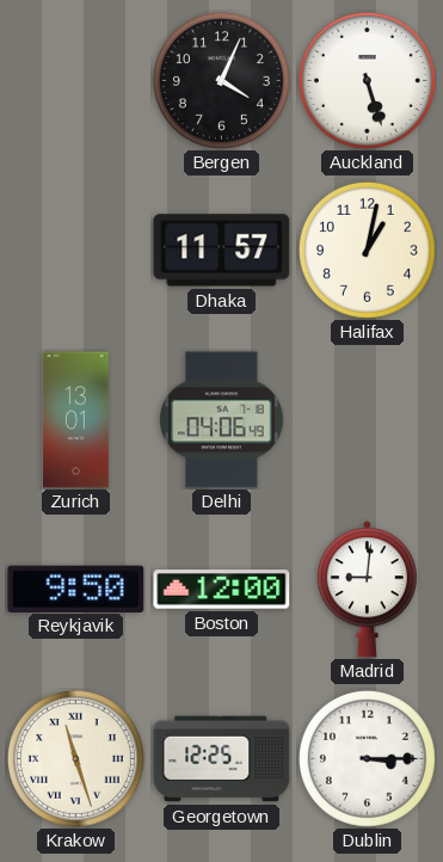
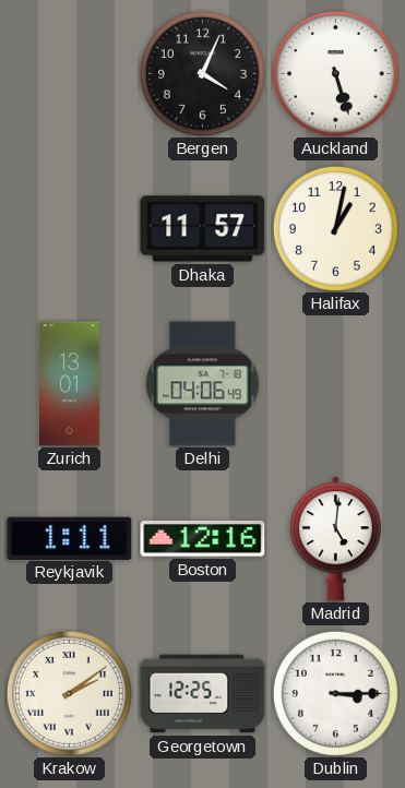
Reykjavik: 9:50 -> 1:11
Boston: 12:00 -> 12:16
Madrid: 9:01 -> 5:01
Krakow: 11:27 -> 2:09
